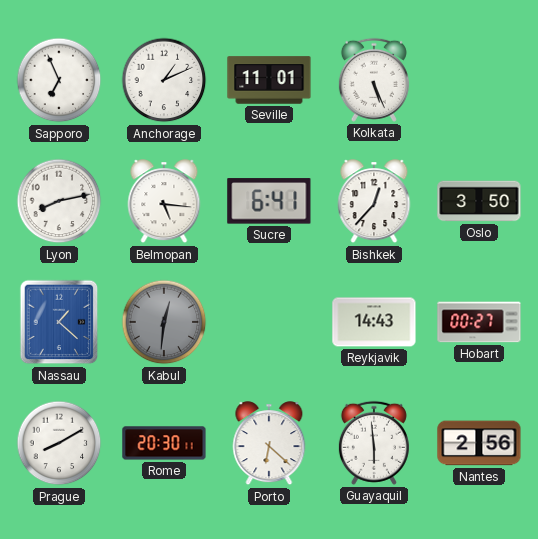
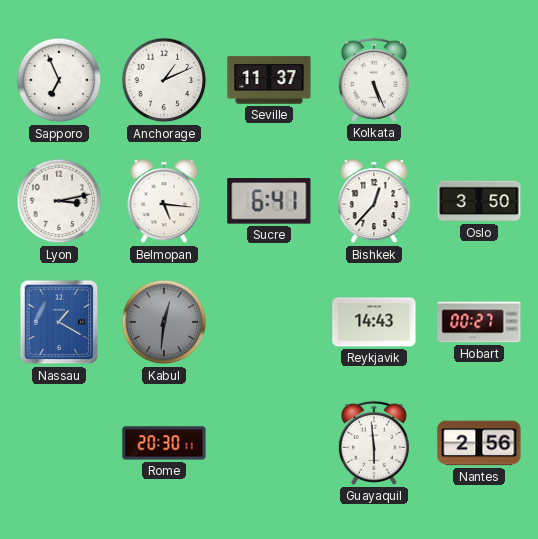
Seville: 11:01 -> 11:37
Lyon: 8:13 -> 3:13
Nassau: 1:22 -> 1:20
Prague: 8:10 -> none
Porto: 6:22 -> none
